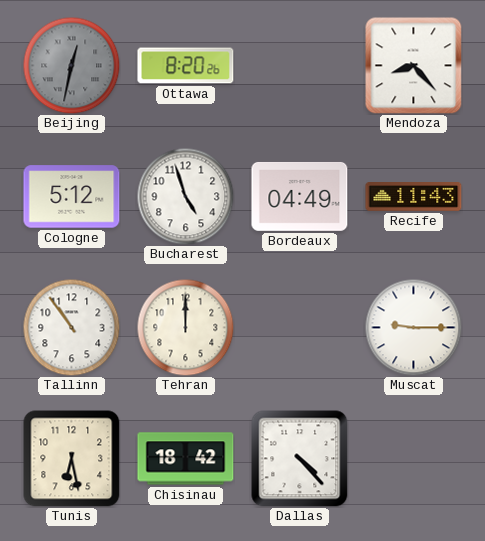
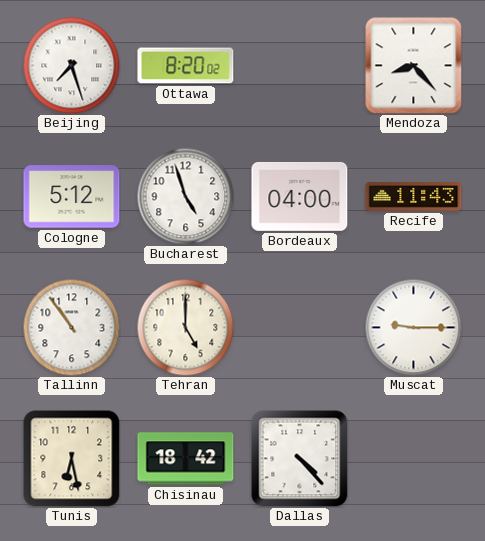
Beijing: 12:32 -> 7:27
Beijing dial: grey -> white
Ottawa: 8:20:26 -> 8:20:02
Bordeaux: 04:49 -> 04:00
Tehran: 12:00 -> 5:00
